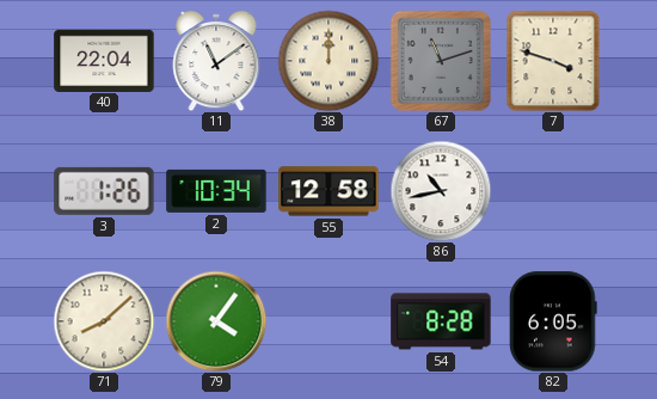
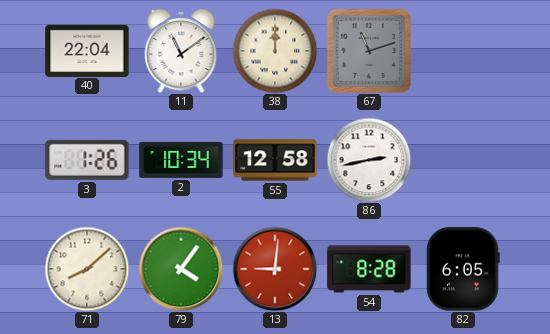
7: 3:48 -> none
86: 10:43 -> 2:43
13: none -> 9:01
